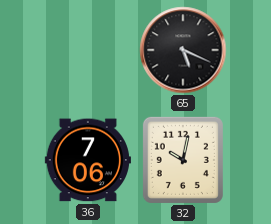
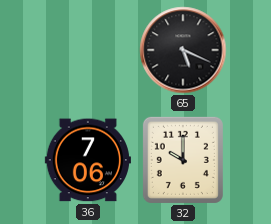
32: 10:02 -> 10:00
